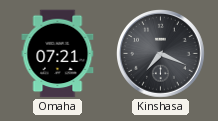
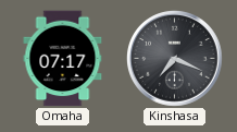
Omaha: 07:21 -> 07:17
